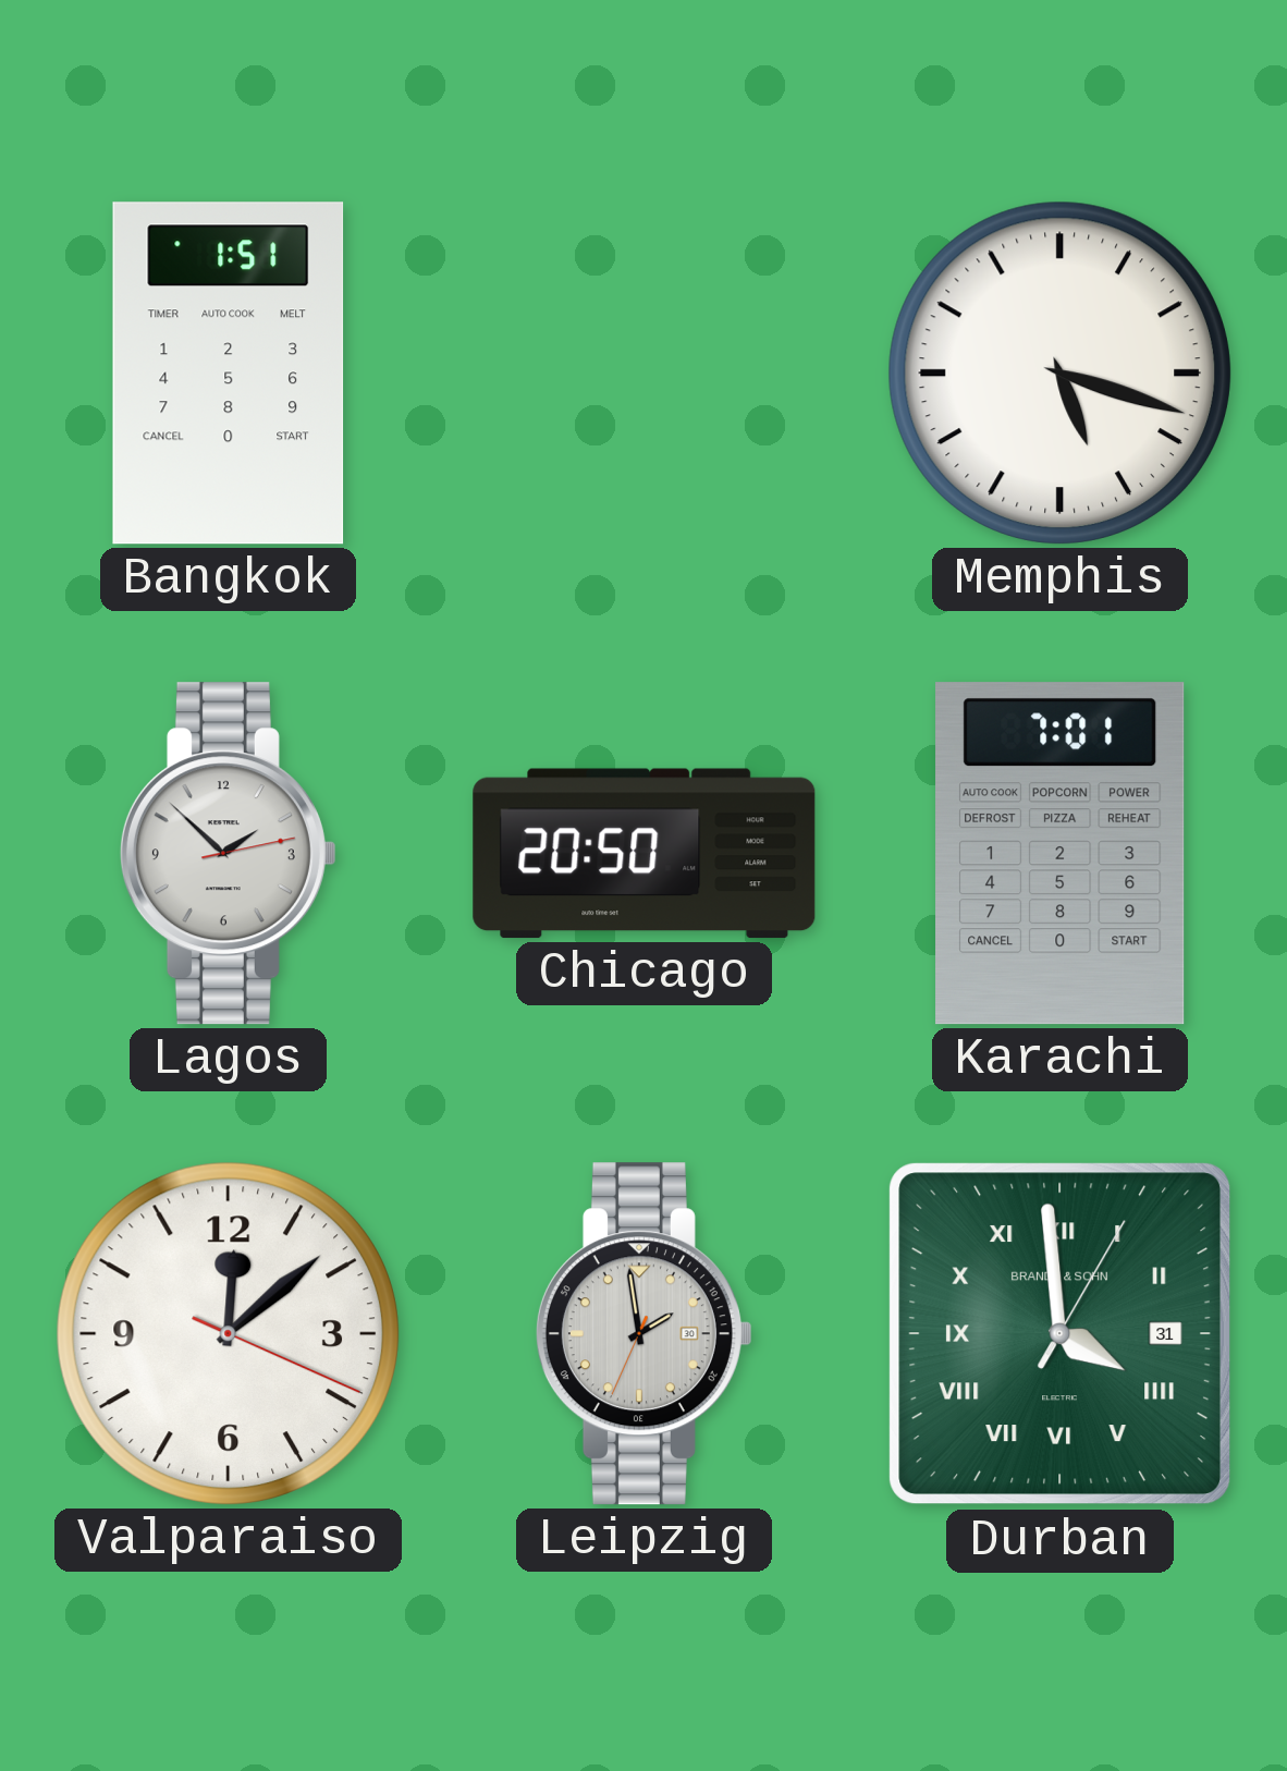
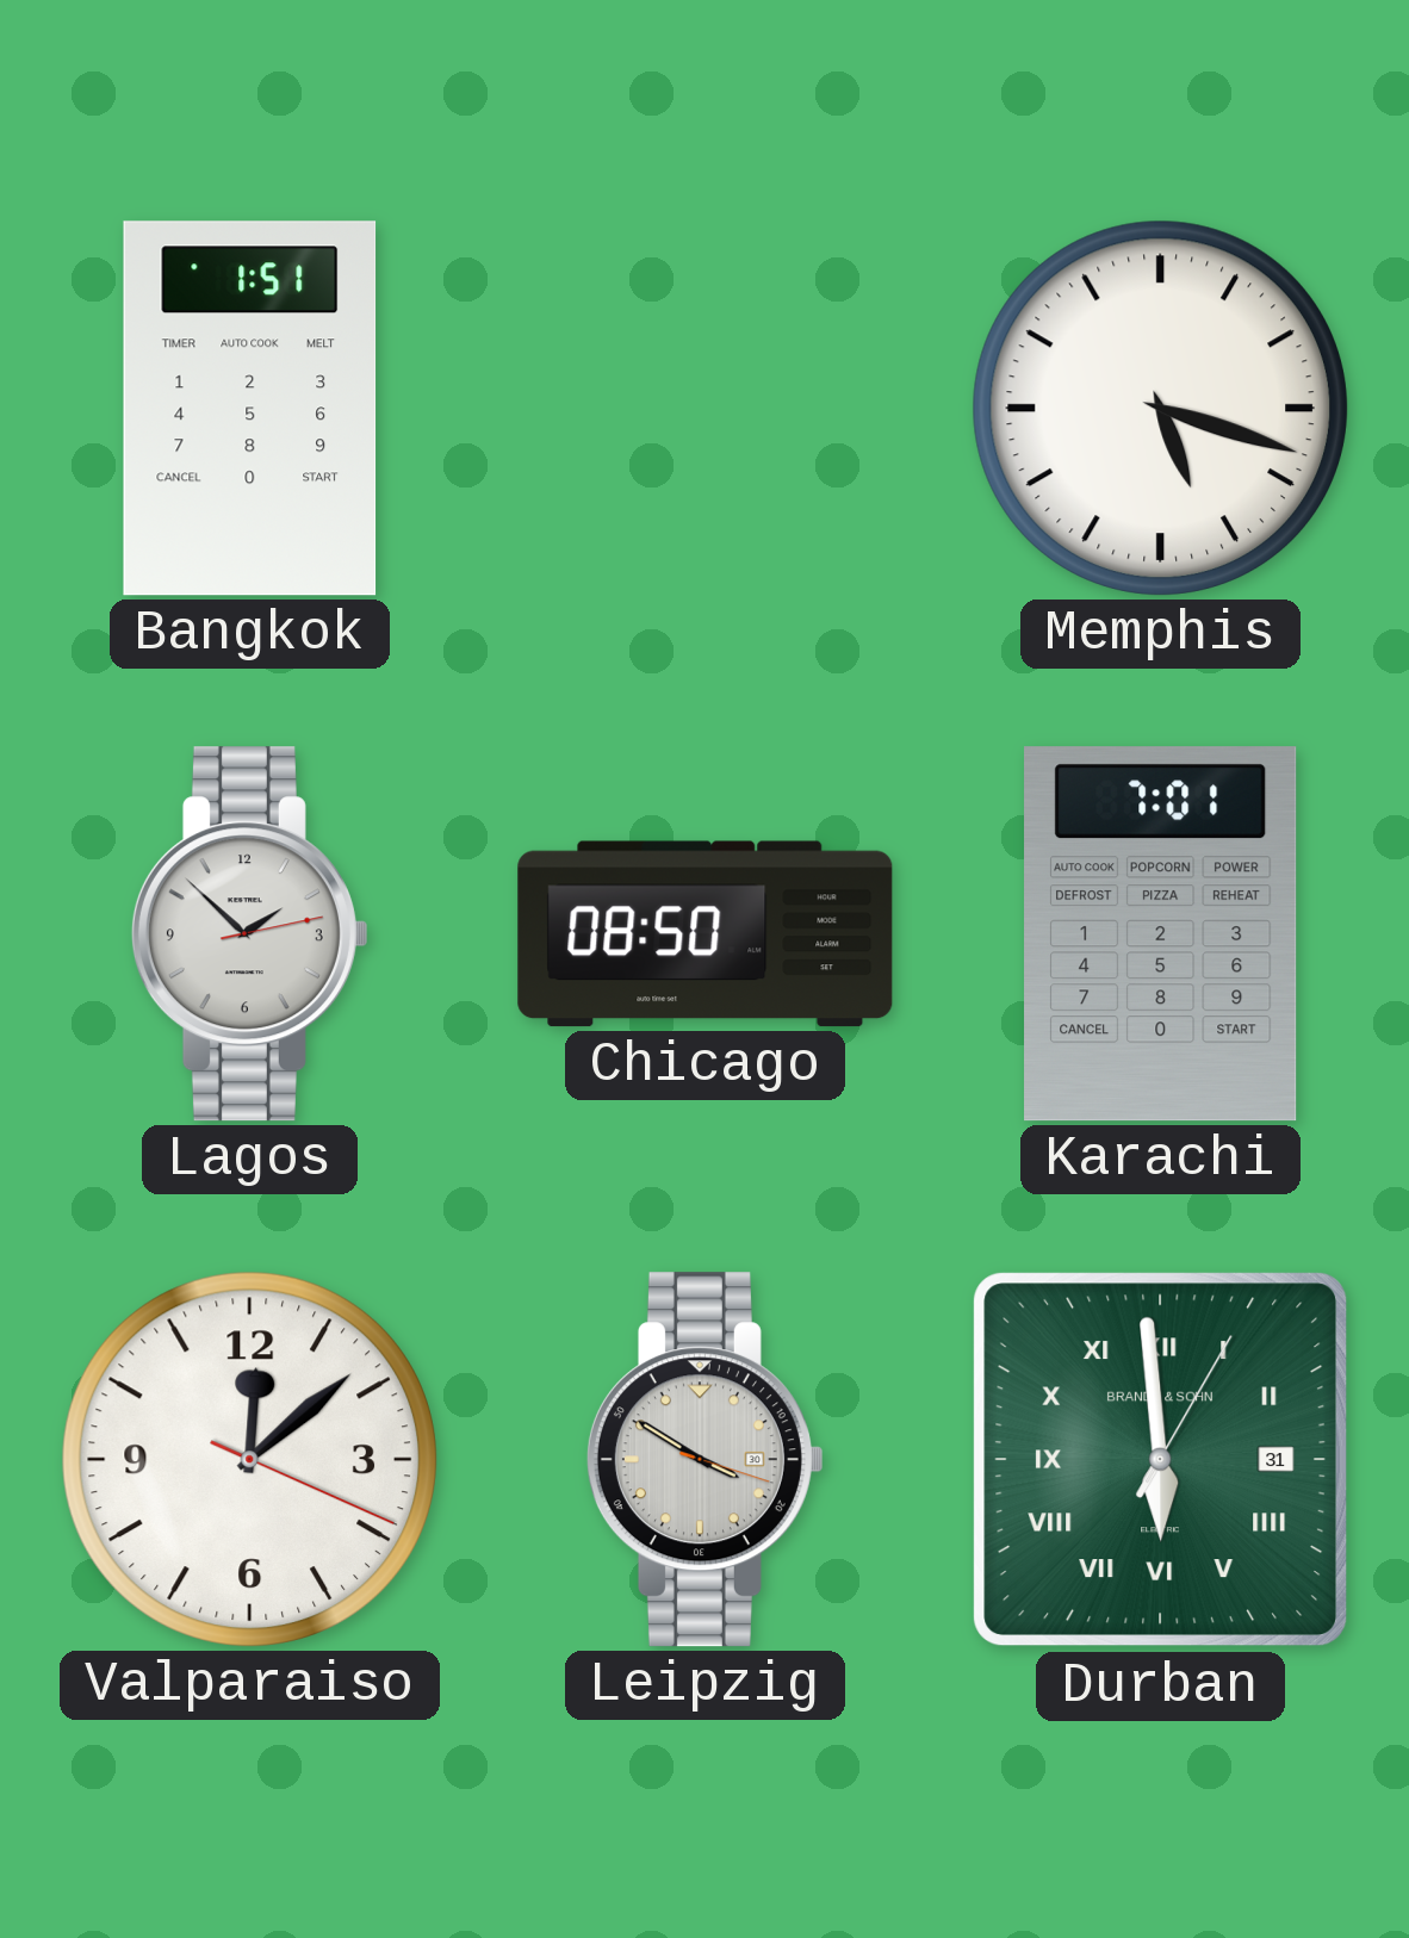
Chicago: 20:50 -> 08:50
Leipzig: 1:58 -> 3:50
Durban: 3:59 -> 5:59
